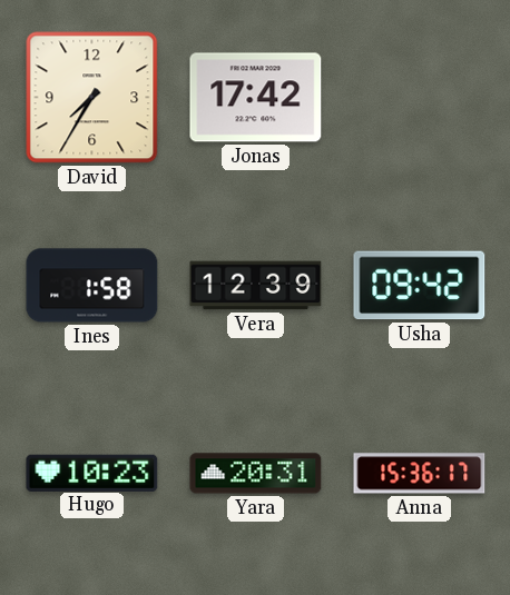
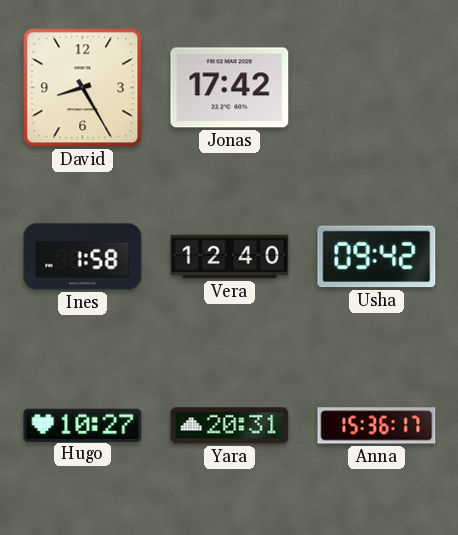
David: 7:35 -> 8:25
Vera: 12:39 -> 12:40
Hugo: 10:23 -> 10:27
